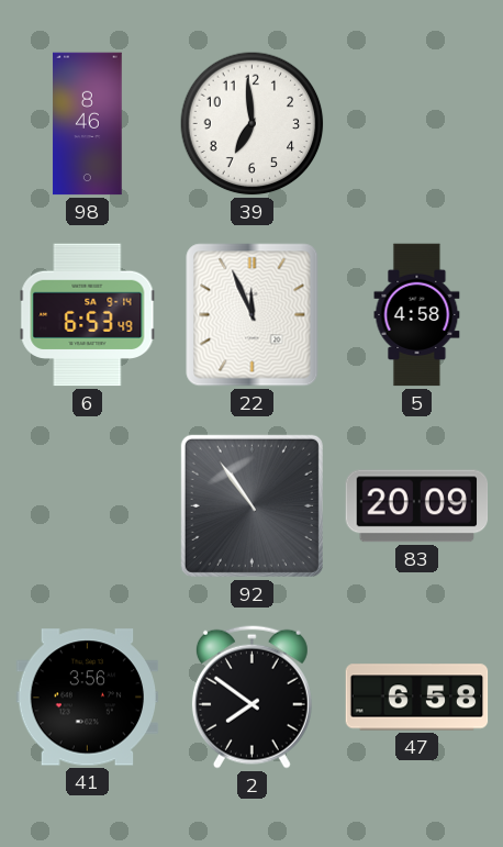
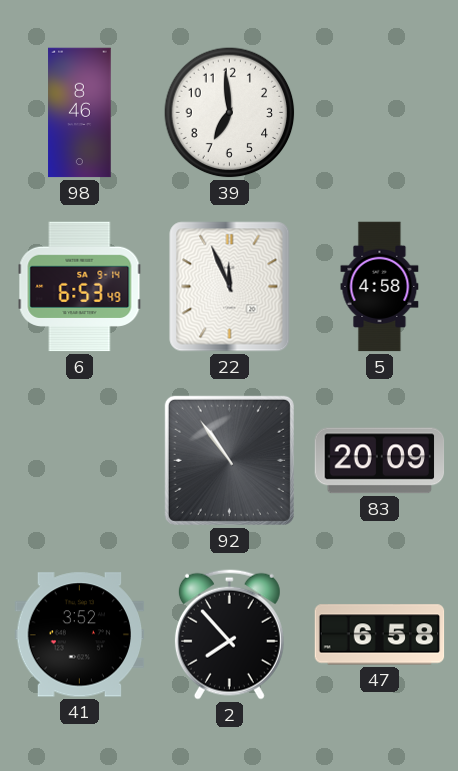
41: 3:56 -> 3:52
2: 7:51 -> 7:53
